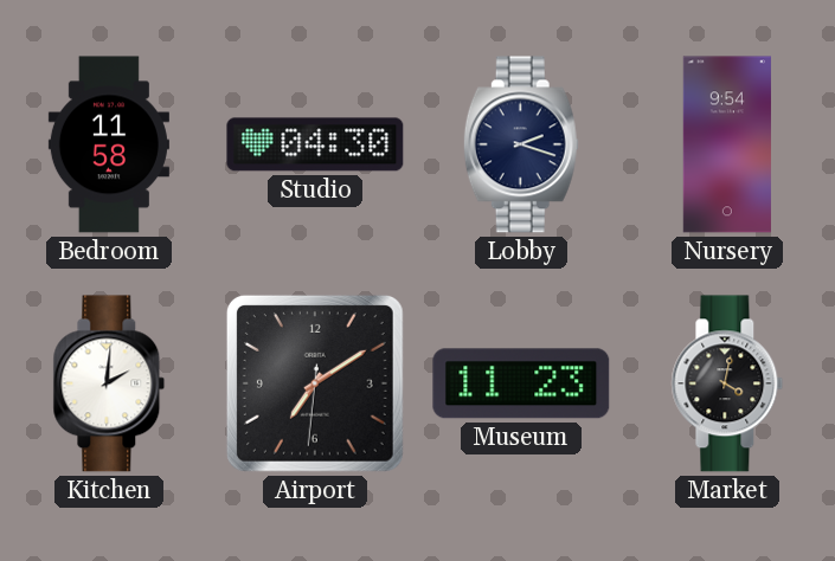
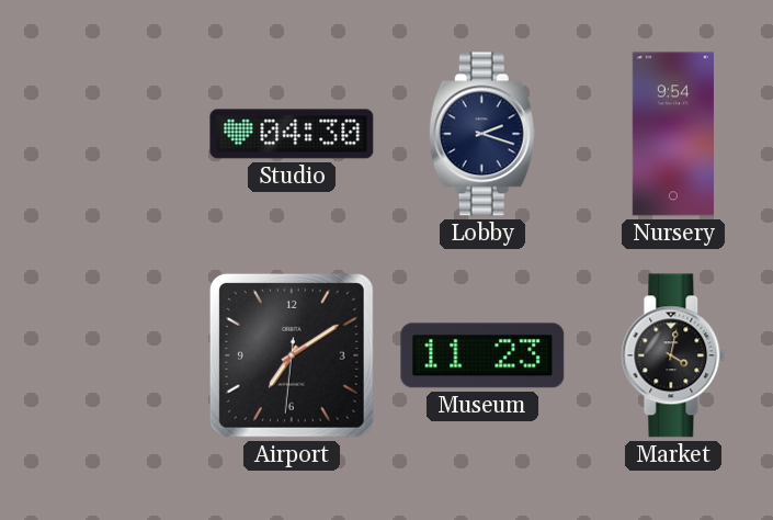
Bedroom: 11:58 -> none
Kitchen: 2:01 -> none
